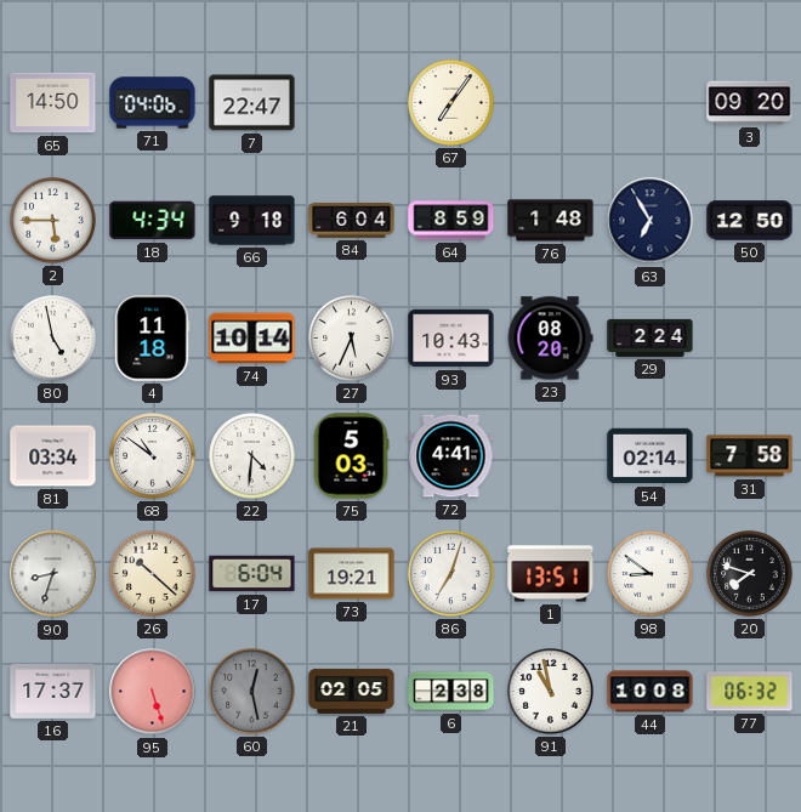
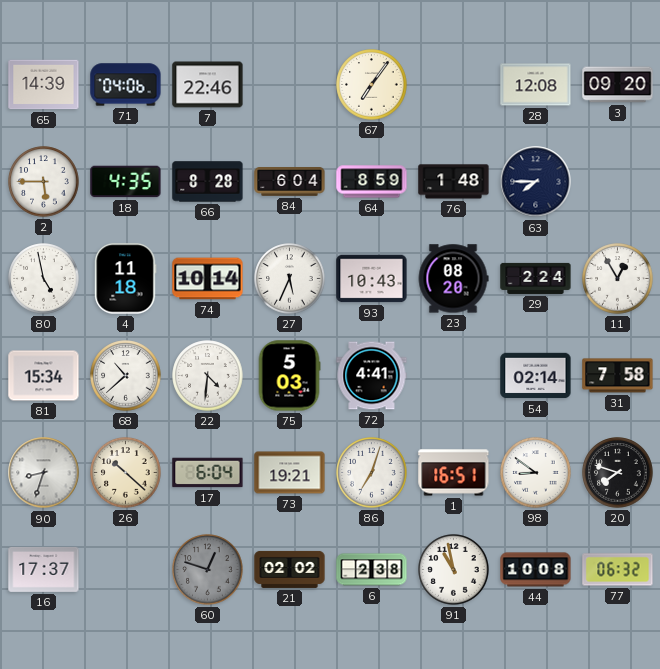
65: 14:50 -> 14:39
7: 22:47 -> 22:46
28: none -> 12:08
18: 4:34 -> 4:35
66: 9:18 -> 8:28
63: 6:55 -> 7:45
50: 12:50 -> none
11: none -> 12:55
81: 03:34 -> 15:34
68: 10:51 -> 10:38
1: 13:51 -> 16:51
95: 5:27 -> none
60: 12:28 -> 12:48
21: 02:05 -> 02:02
